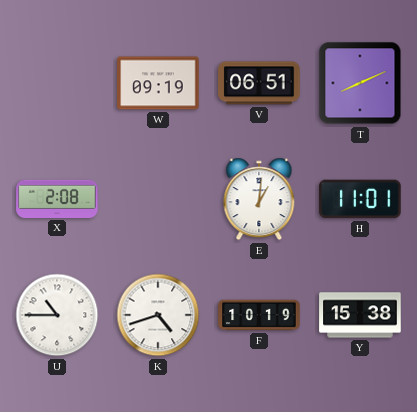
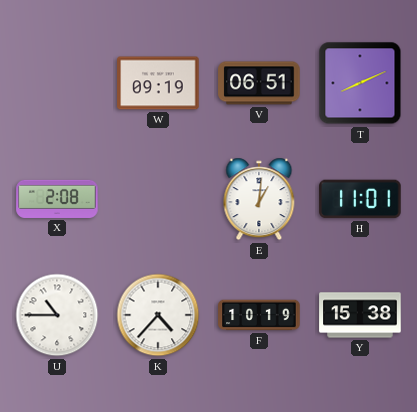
K: 4:42 -> 4:37
